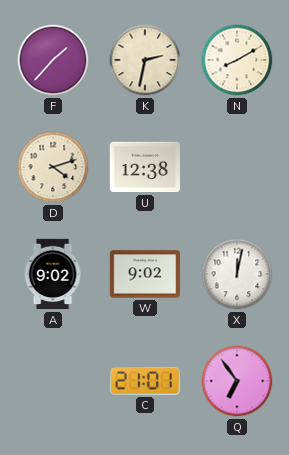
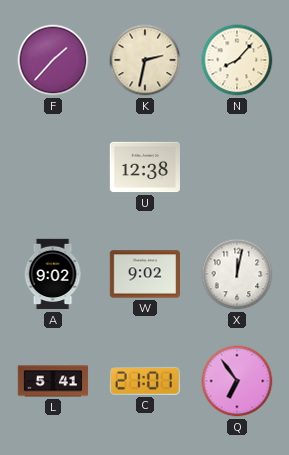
N: 8:10 -> 8:07
D: 4:12 -> none
L: none -> 5:41
